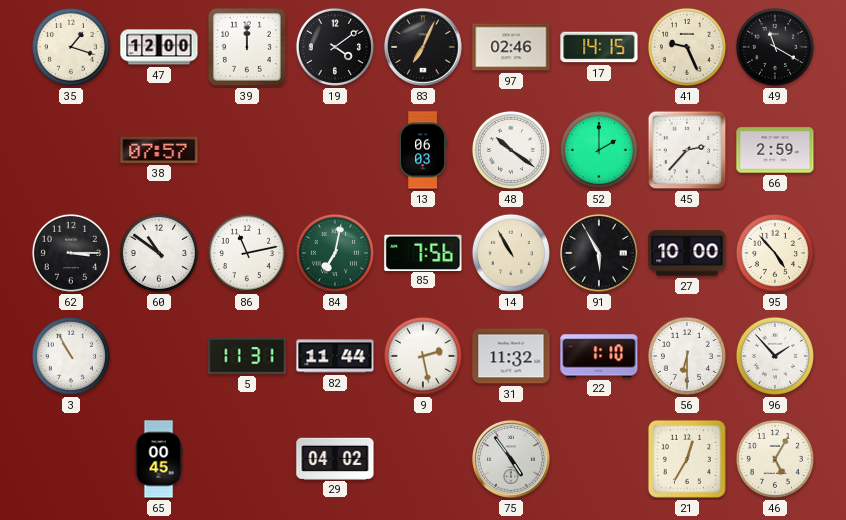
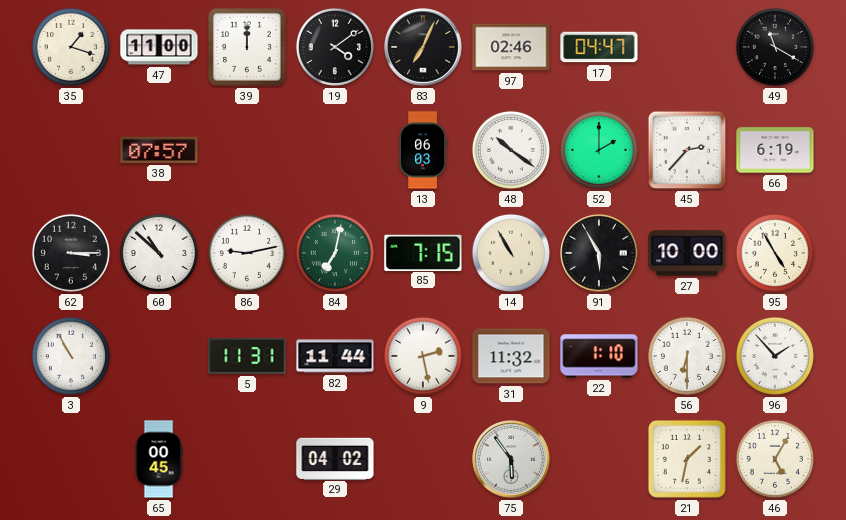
47: 12:00 -> 11:00
17: 14:15 -> 04:47
41: 9:26 -> none
66: 2:59 -> 6:19
60: 10:51 -> 10:52
86: 11:13 -> 9:13
85: 7:56 -> 7:15
95: 4:53 -> 4:55
75: 4:54 -> 5:54
21: 12:35 -> 1:32
